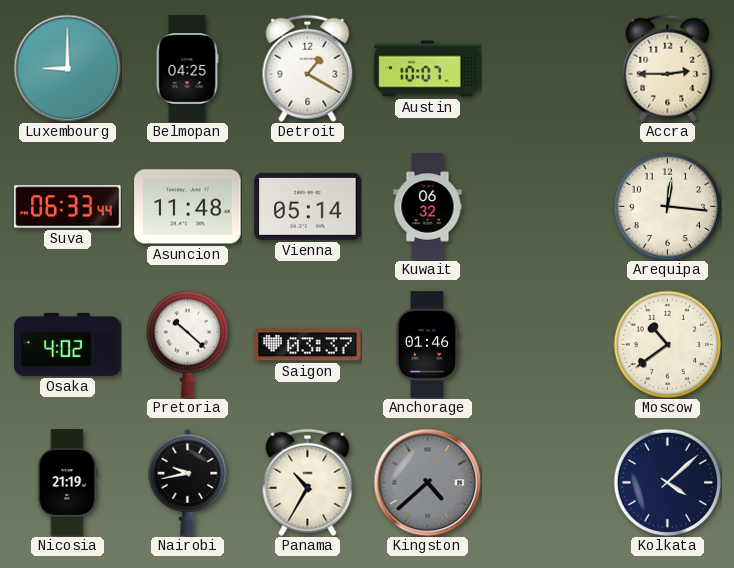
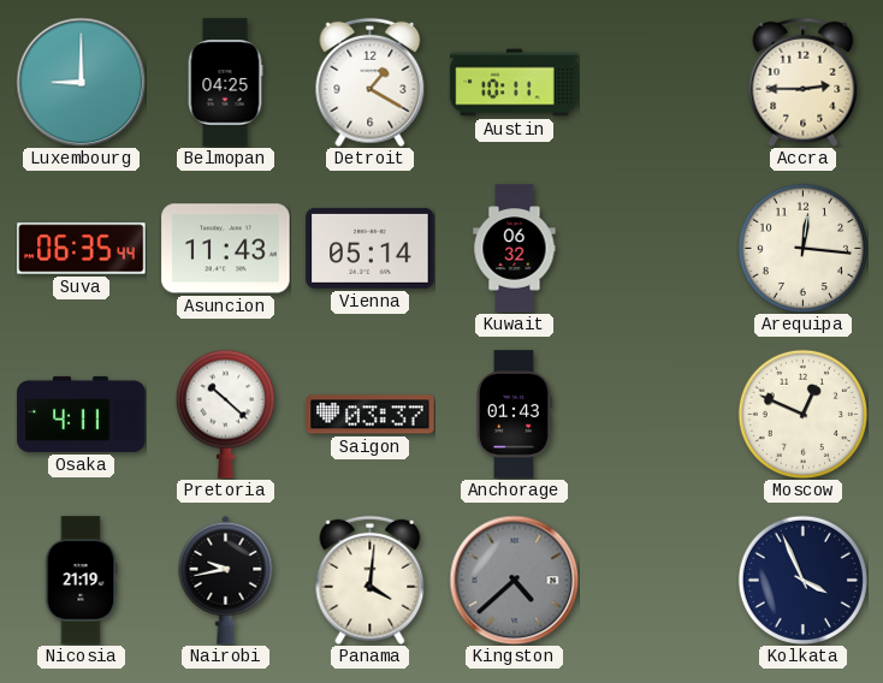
Austin: 10:07 -> 10:11
Suva: 06:33 -> 06:35
Asuncion: 11:48 -> 11:43
Osaka: 4:02 -> 4:11
Anchorage: 01:46 -> 01:43
Moscow: 10:39 -> 12:49
Panama: 10:35 -> 4:01
Kolkata: 4:08 -> 3:56
